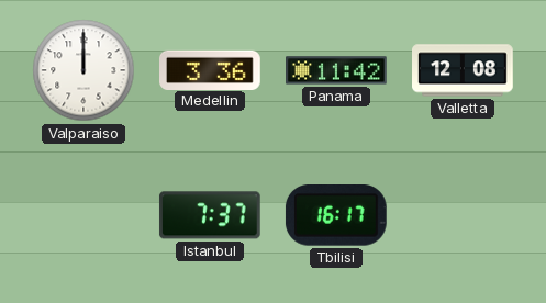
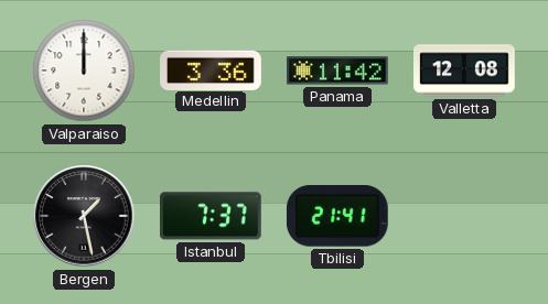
Bergen: none -> 1:28
Tbilisi: 16:17 -> 21:41
